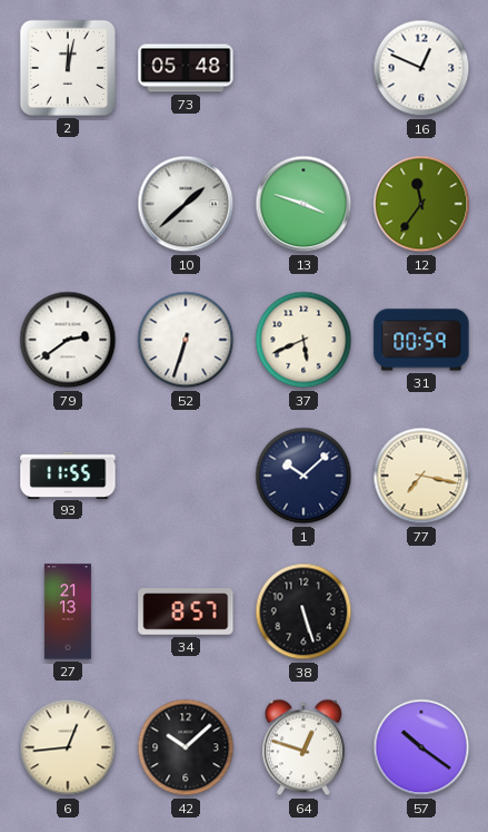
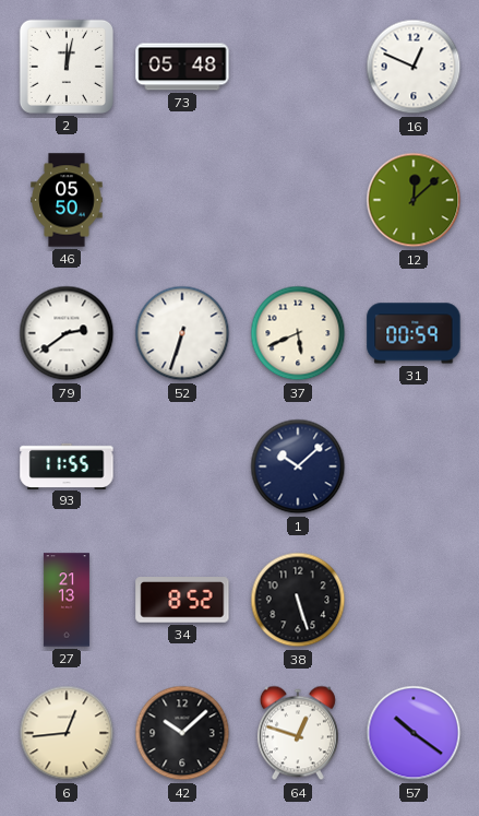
46: none -> 05:50
10: 1:38 -> none
13: 3:48 -> none
12: 11:36 -> 12:08
77: 7:17 -> none
34: 8:57 -> 8:52
